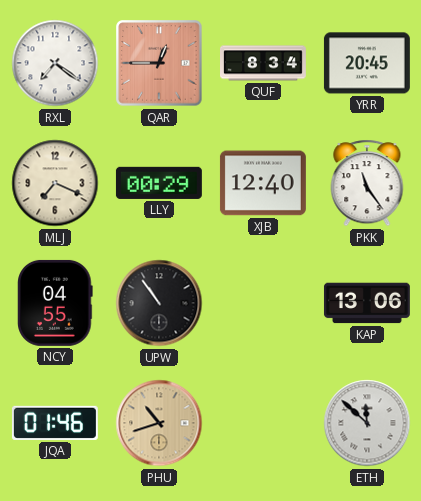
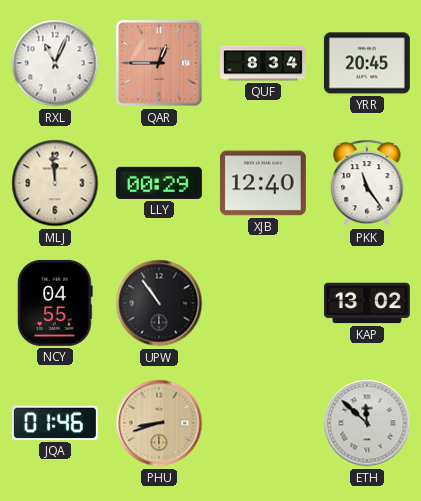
RXL: 7:21 -> 11:04
MLJ: 7:19 -> 11:59
KAP: 13:06 -> 13:02
PHU: 10:42 -> 8:42
